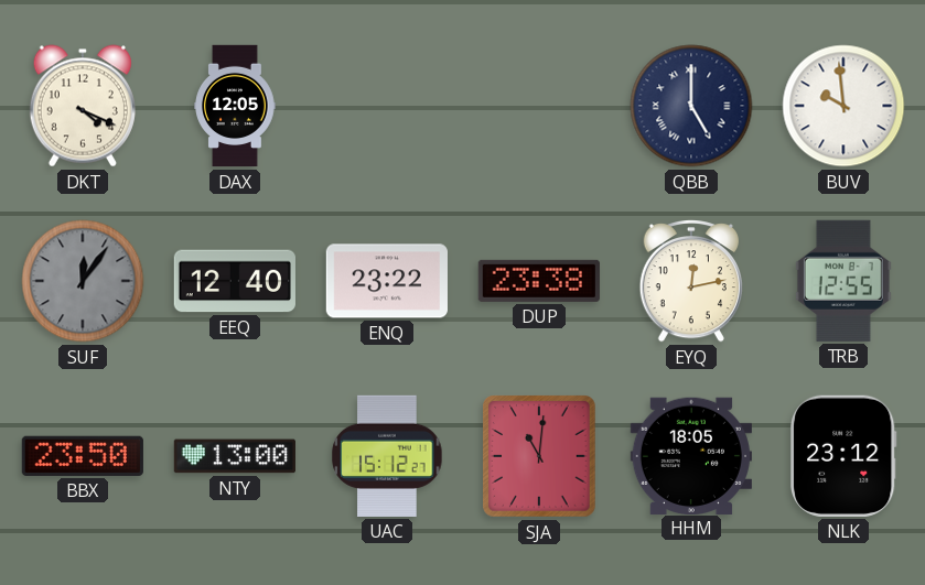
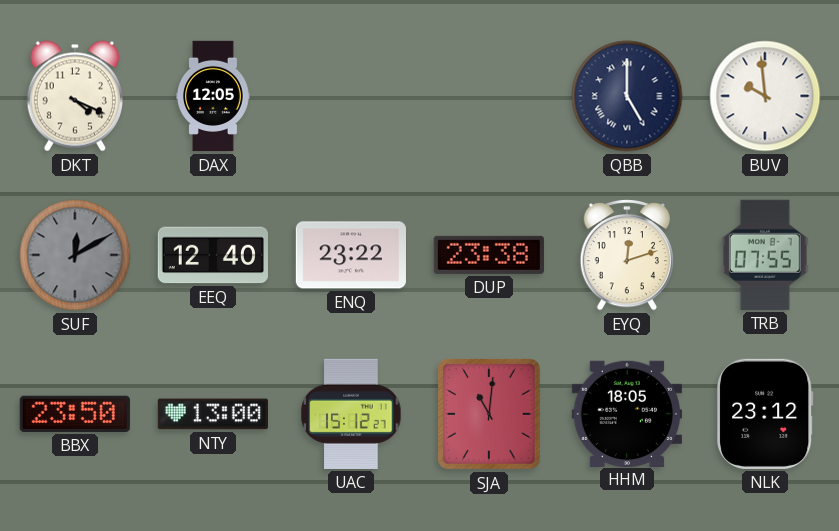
SUF: 12:06 -> 12:10
EYQ: 12:13 -> 12:12
TRB: 12:55 -> 07:55
